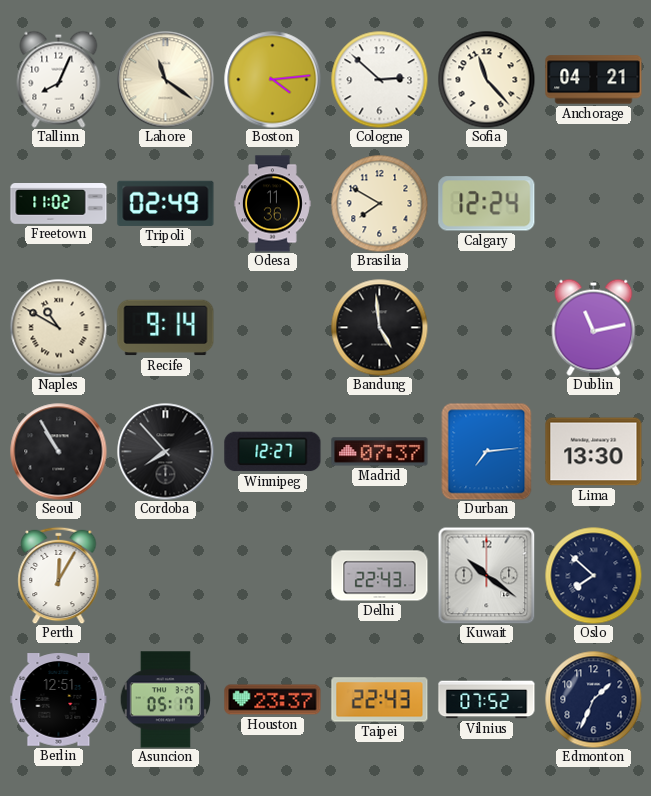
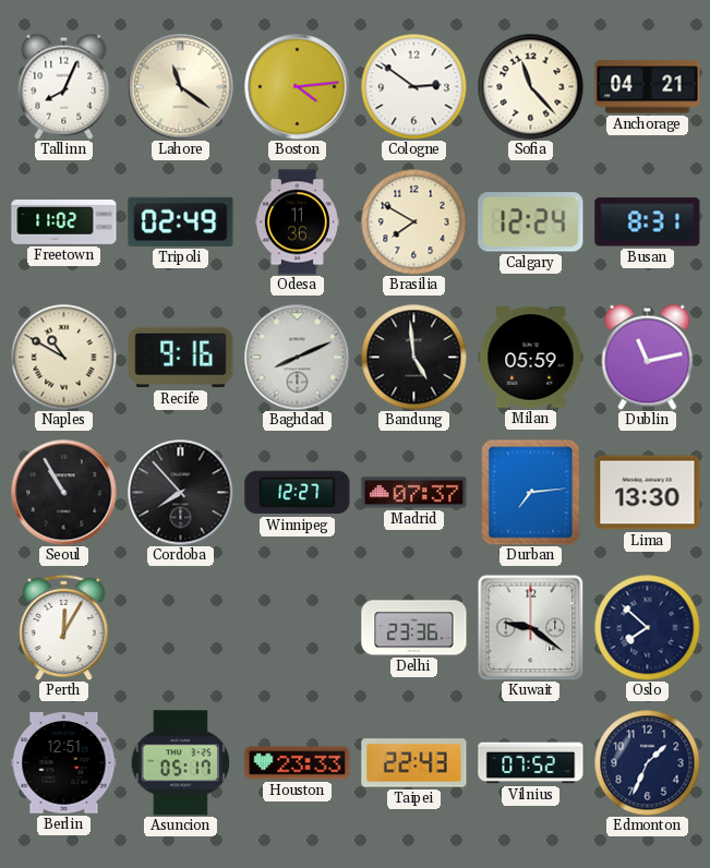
Cologne: 2:52 -> 2:51
Busan: none -> 8:31
Recife: 9:14 -> 9:16
Baghdad: none -> 8:11
Milan: none -> 05:59
Delhi: 22:43 -> 23:36
Kuwait: 10:21 -> 9:21
Houston: 23:37 -> 23:33
